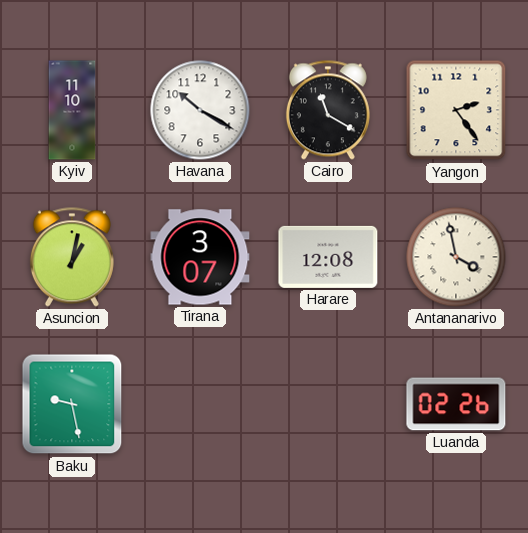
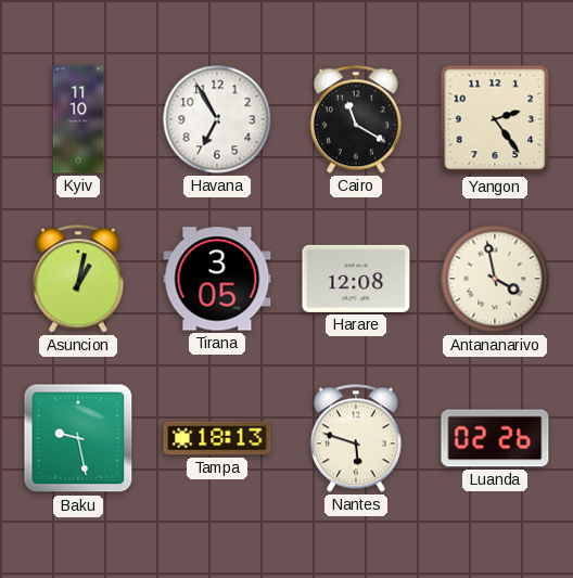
Havana: 10:20 -> 6:55
Tirana: 3:07 -> 3:05
Tampa: none -> 18:13
Nantes: none -> 5:48
